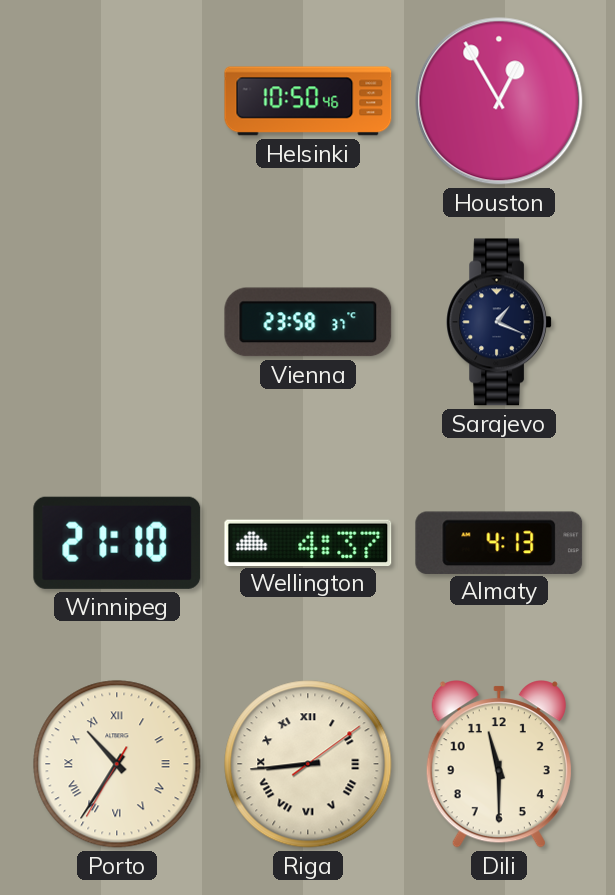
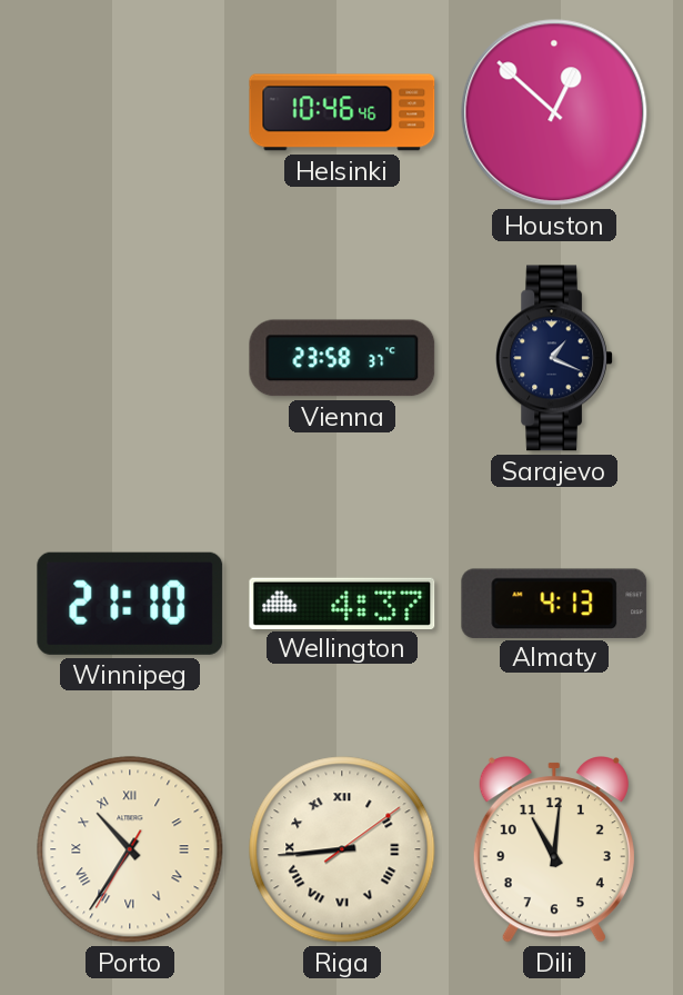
Helsinki: 10:50 -> 10:46
Houston: 12:55 -> 12:52
Dili: 11:30 -> 11:01
